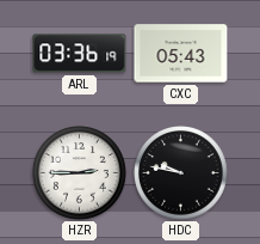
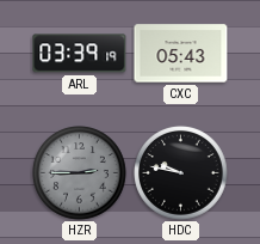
ARL: 03:36 -> 03:39
HZR dial: white -> grey
